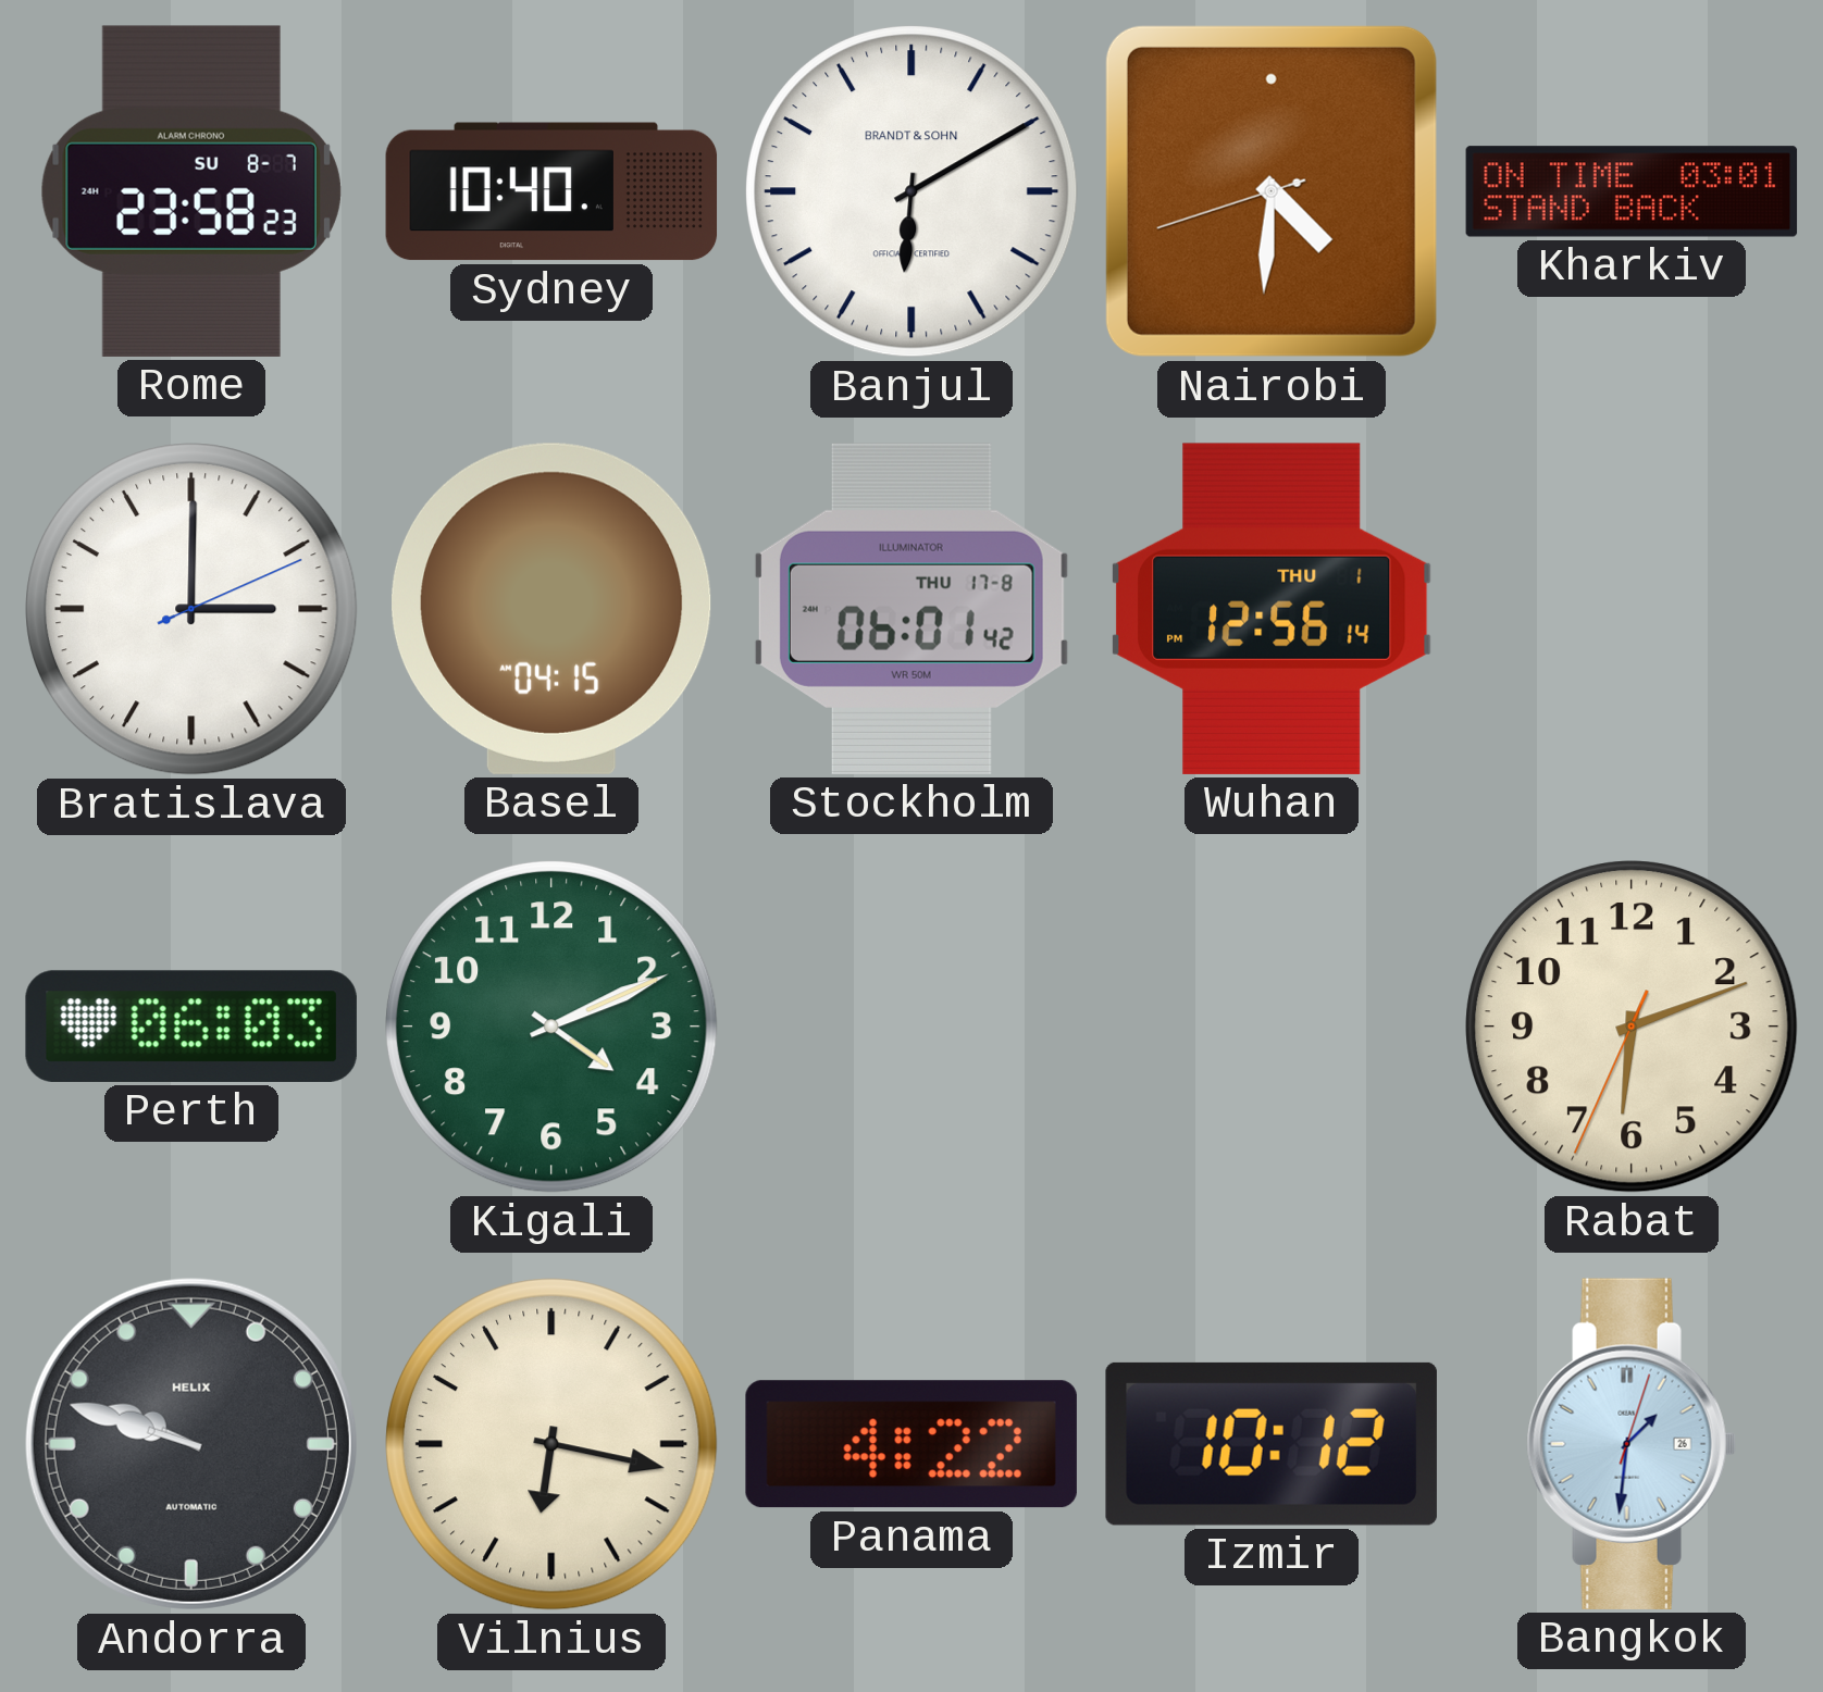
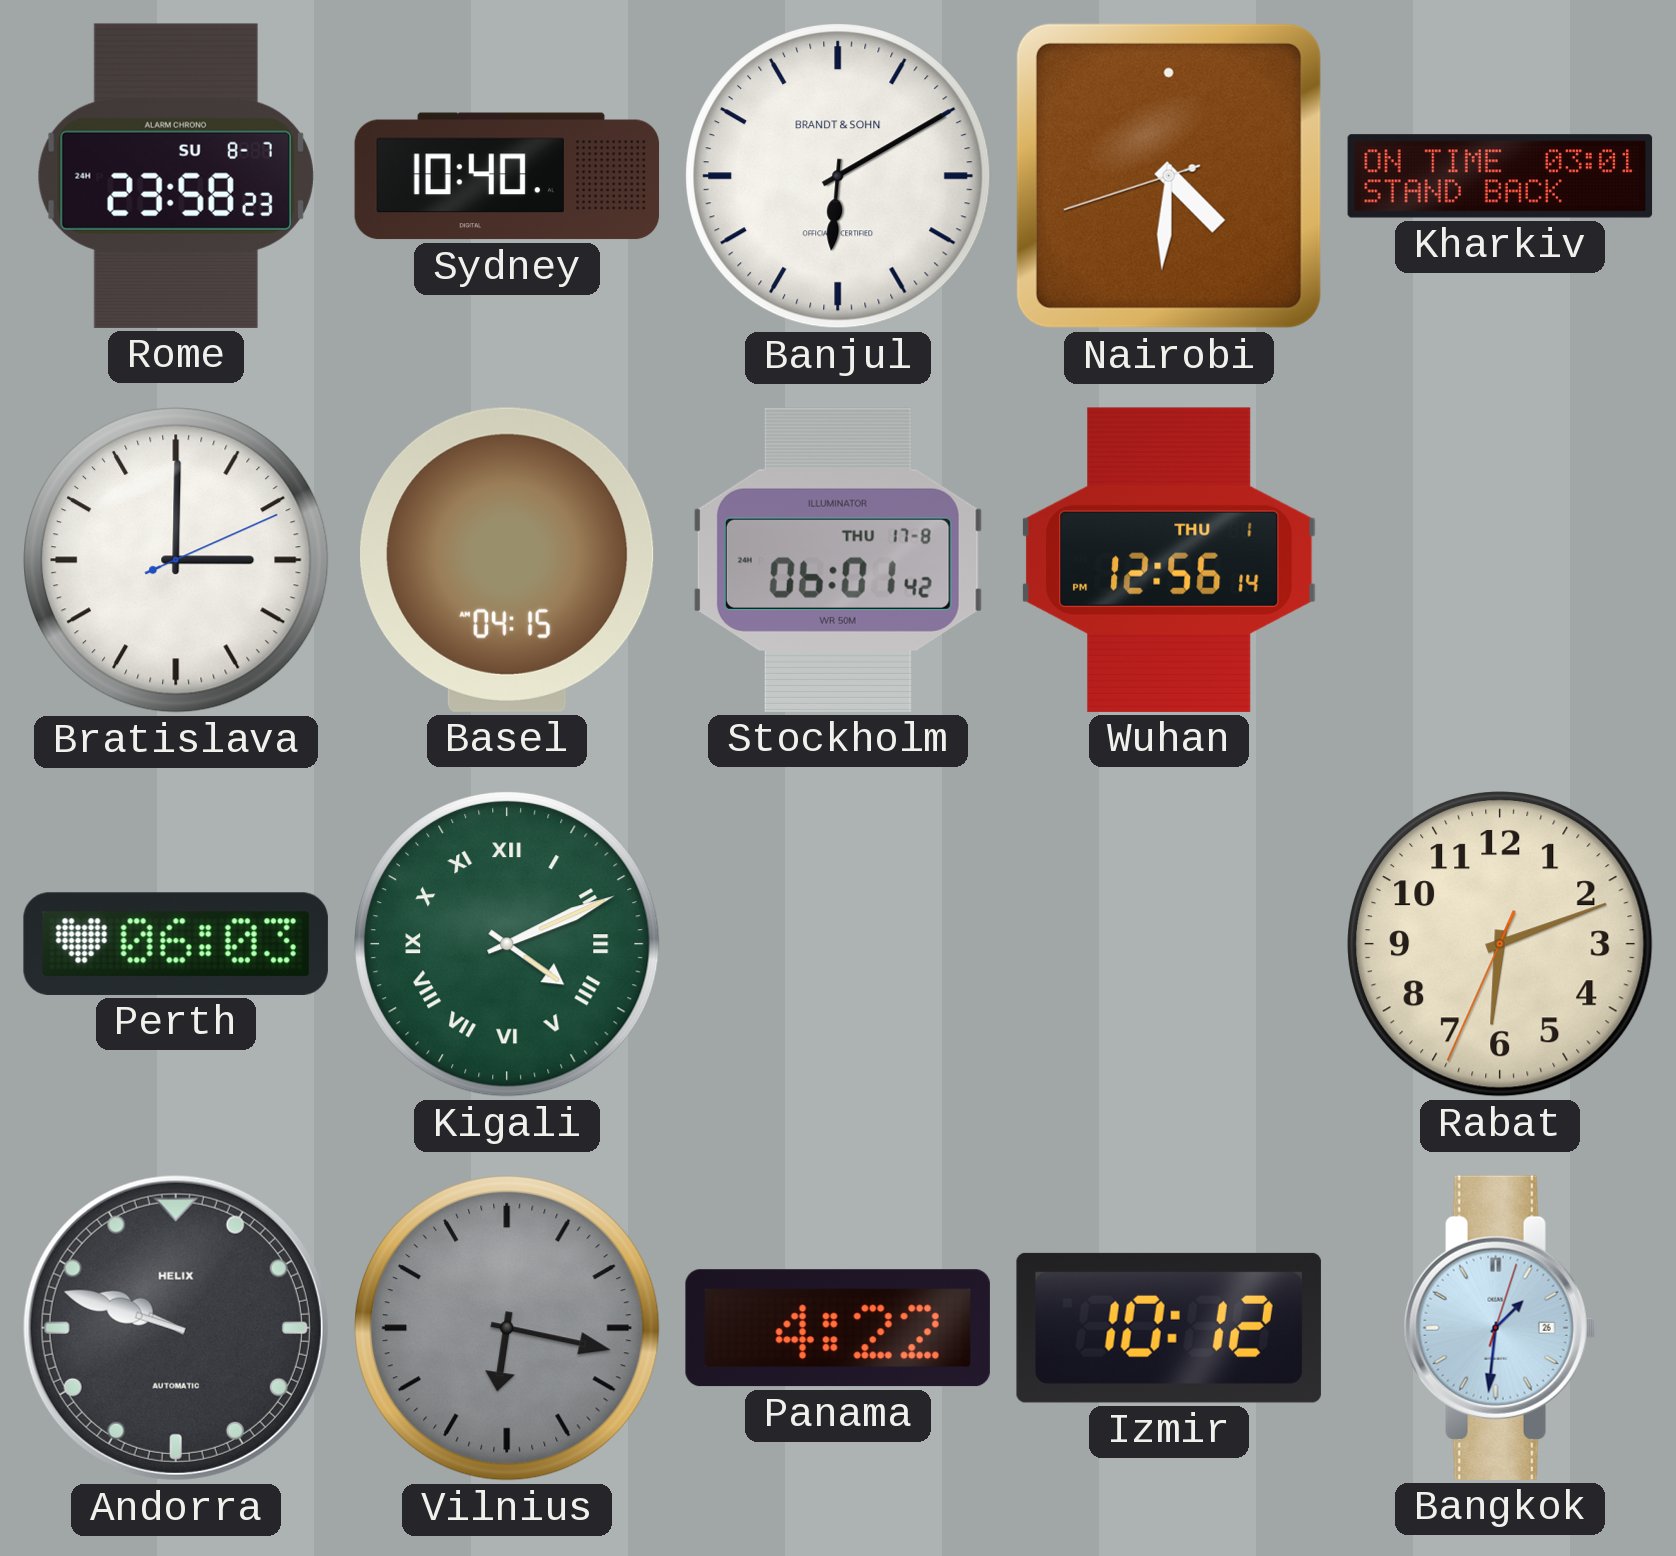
Kigali numerals: Arabic -> Roman
Vilnius dial: cream -> grey
